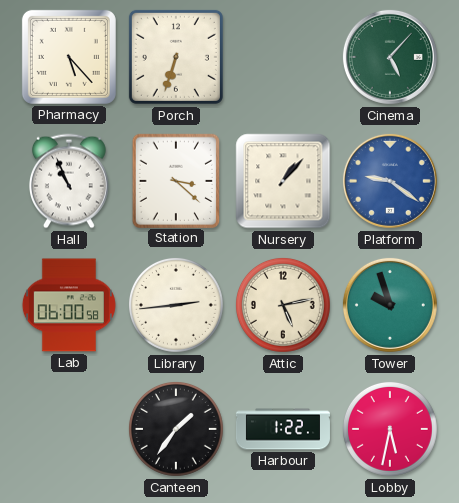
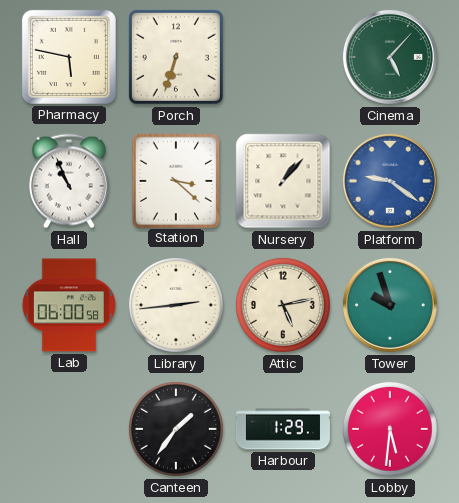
Pharmacy: 5:23 -> 5:47
Harbour: 1:22 -> 1:29
Lobby: 5:32 -> 5:31
